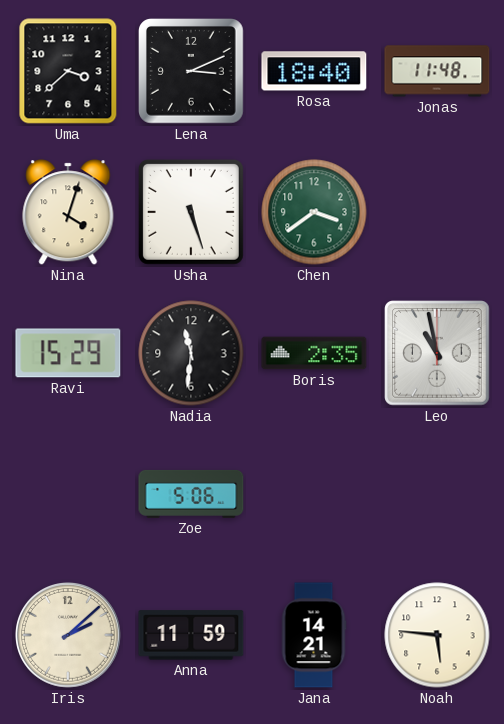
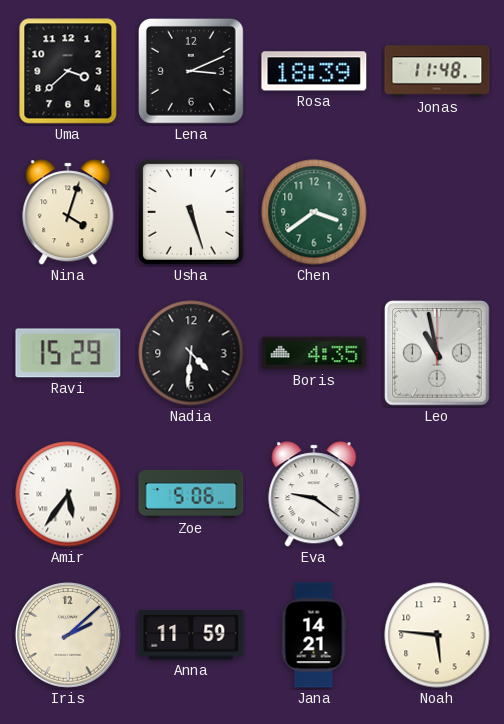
Rosa: 18:40 -> 18:39
Nadia: 11:31 -> 4:31
Boris: 2:35 -> 4:35
Amir: none -> 5:36
Eva: none -> 9:21
